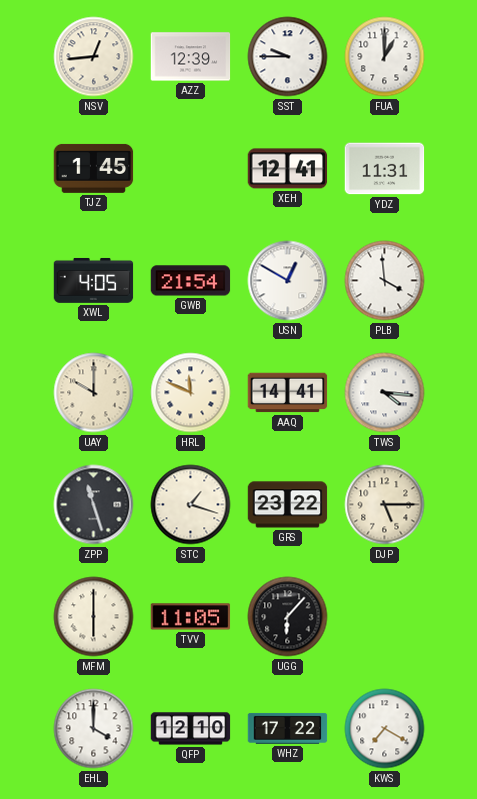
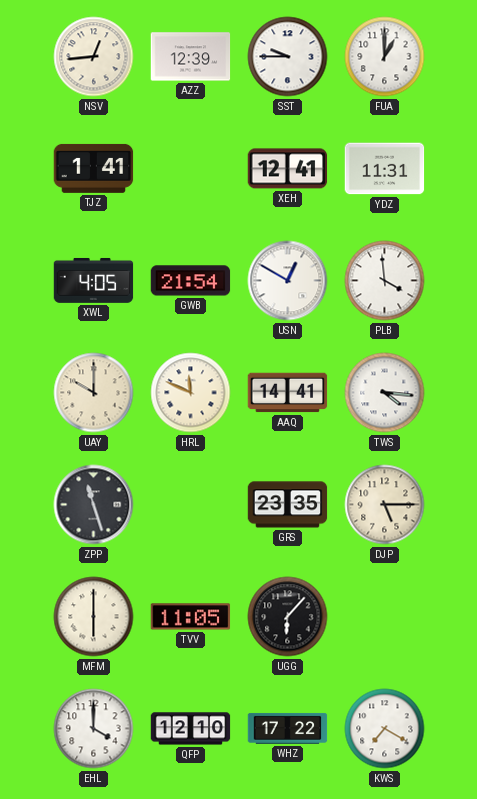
TJZ: 1:45 -> 1:41
STC: 1:18 -> none
GRS: 23:22 -> 23:35
